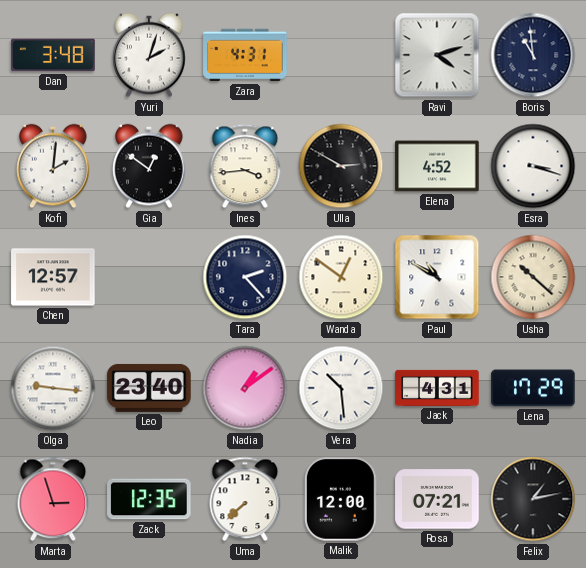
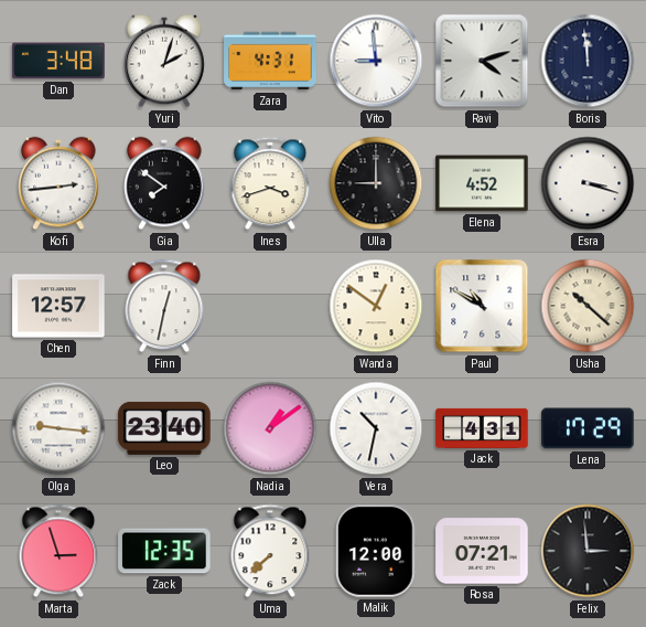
Vito: none -> 8:59
Boris: 10:59 -> 11:59
Kofi: 2:01 -> 2:44
Gia: 12:51 -> 7:51
Ines: 3:44 -> 3:42
Ulla: 2:50 -> 9:00
Finn: none -> 12:32
Tara: 2:23 -> none
Vera: 10:29 -> 10:32
Felix: 1:13 -> 2:59
